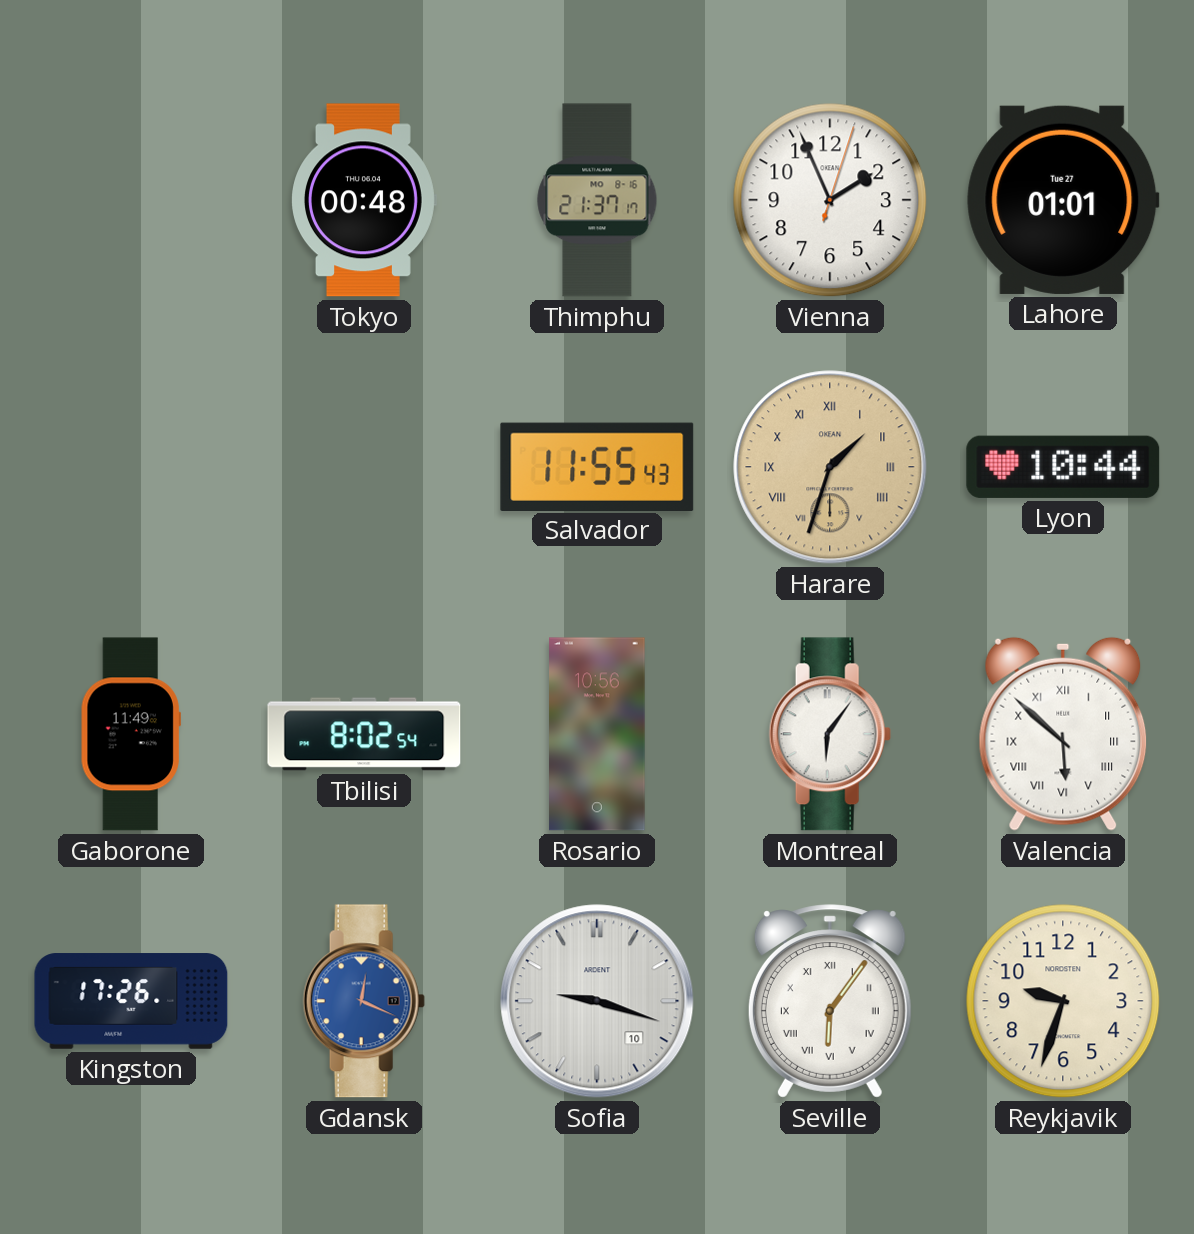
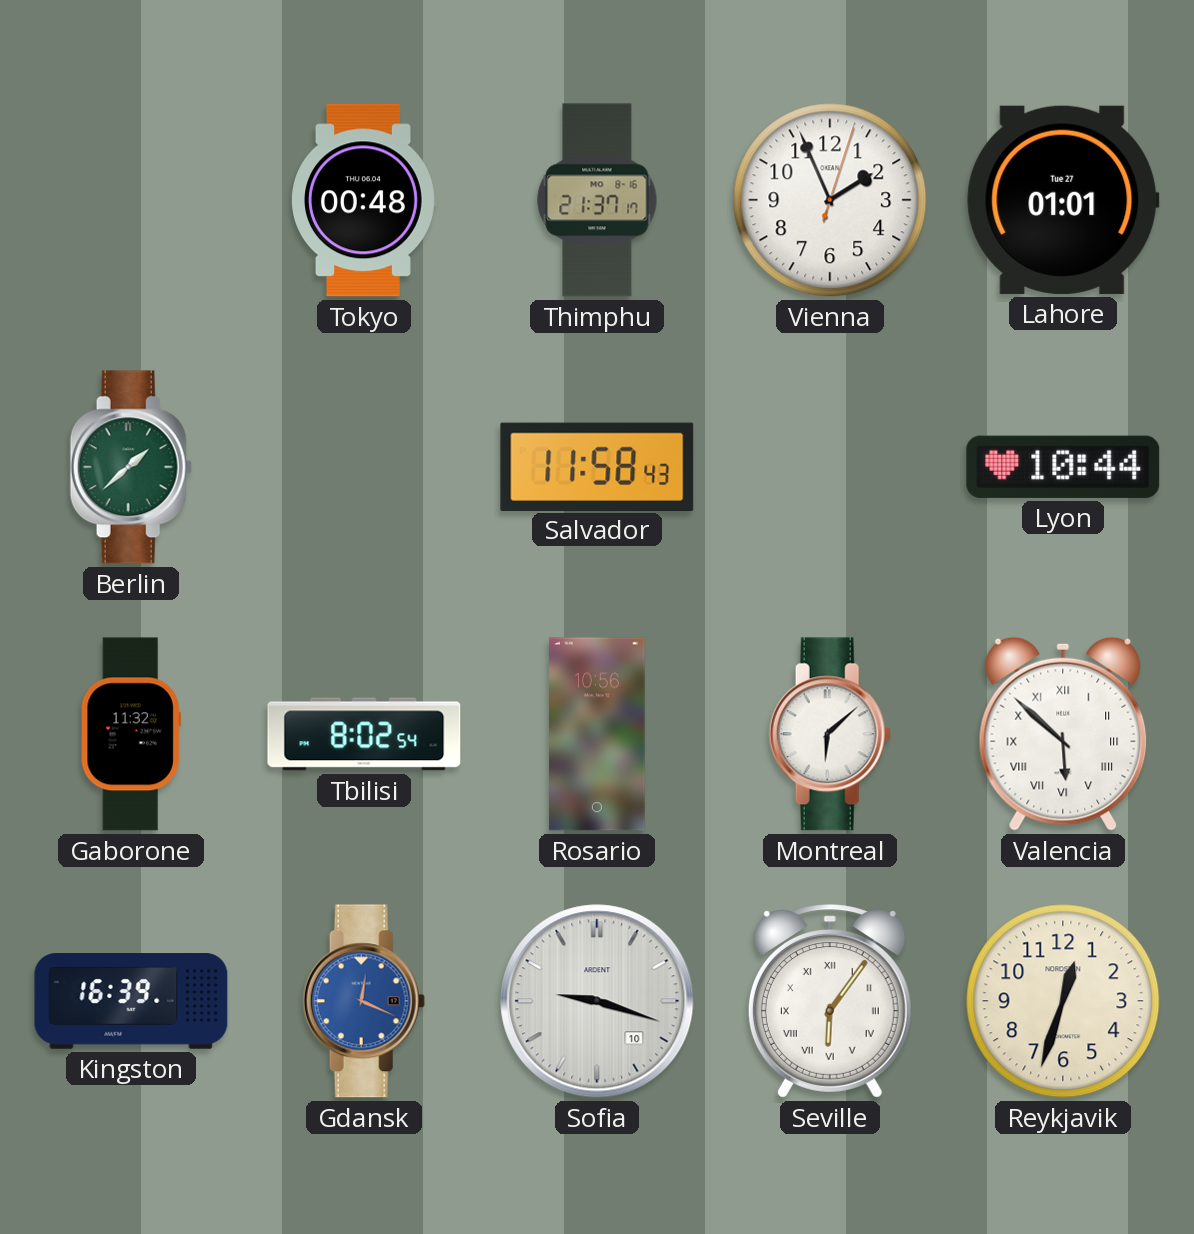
Berlin: none -> 1:38
Salvador: 11:55 -> 11:58
Harare: 1:33 -> none
Gaborone: 11:49 -> 11:32
Montreal: 6:06 -> 6:08
Kingston: 17:26 -> 16:39
Reykjavik: 9:33 -> 12:33
